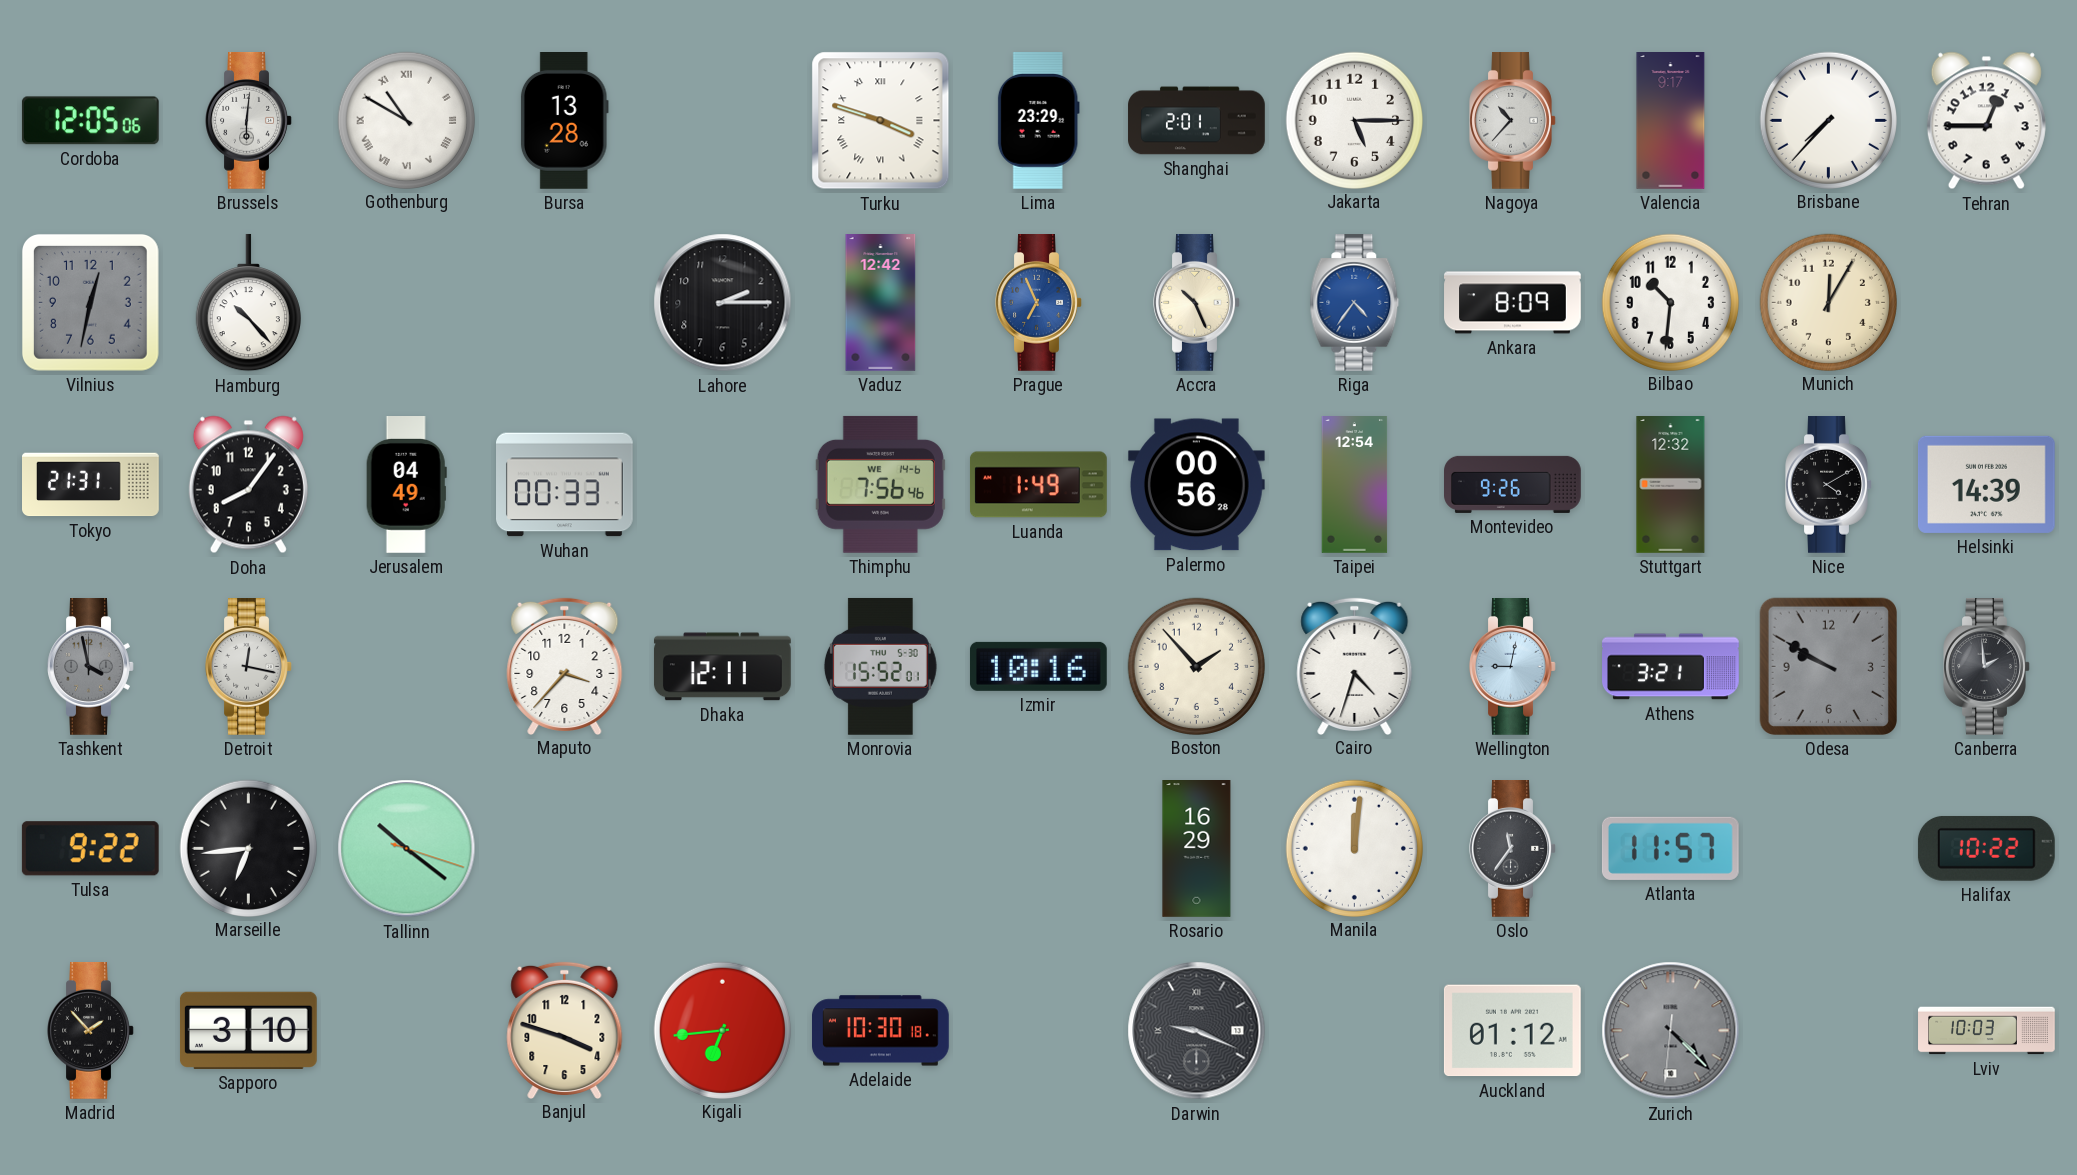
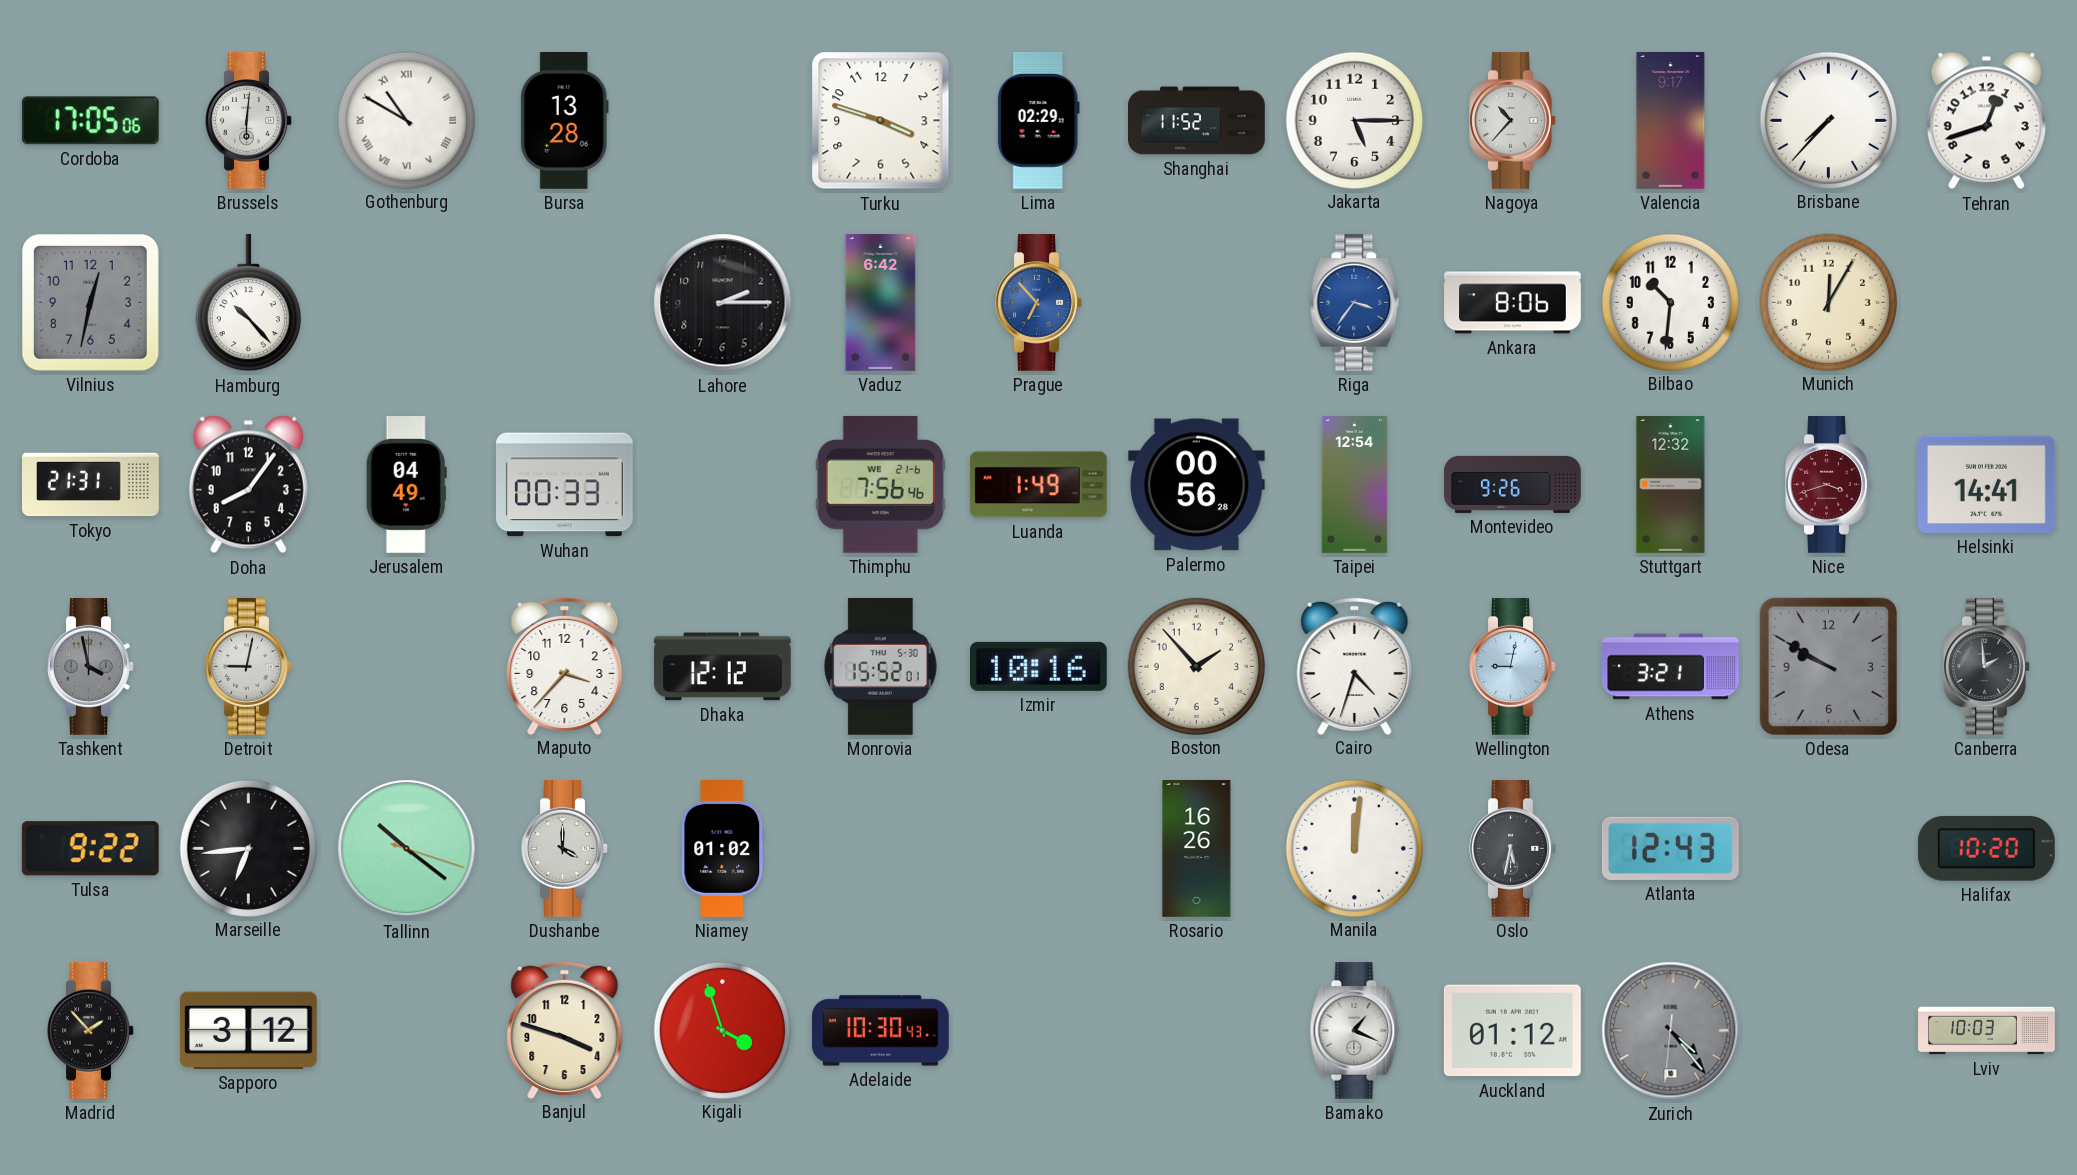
Cordoba: 12:05 -> 17:05
Turku numerals: Roman -> Arabic
Lima: 23:29 -> 02:29
Shanghai: 2:01 -> 11:52
Tehran: 12:45 -> 12:42
Vaduz: 12:42 -> 6:42
Prague: 6:56 -> 6:53
Accra: 10:26 -> none
Riga: 4:36 -> 3:36
Ankara: 8:09 -> 8:06
Thimphu date: WE 14-6 -> WE 21-6
Nice: 4:10 -> 3:42
Nice dial: black -> burgundy
Helsinki: 14:39 -> 14:41
Detroit: 12:17 -> 9:02
Dhaka: 12:11 -> 12:12
Dushanbe: none -> 4:00
Niamey: none -> 01:02
Rosario: 16:29 -> 16:26
Oslo: 11:36 -> 5:32
Atlanta: 11:57 -> 12:43
Halifax: 10:22 -> 10:20
Sapporo: 3:10 -> 3:12
Kigali: 6:44 -> 3:57
Adelaide: 10:30:18 -> 10:30:43
Darwin: 9:19 -> none
Bamako: none -> 1:19
Zurich: 4:22 -> 4:23
